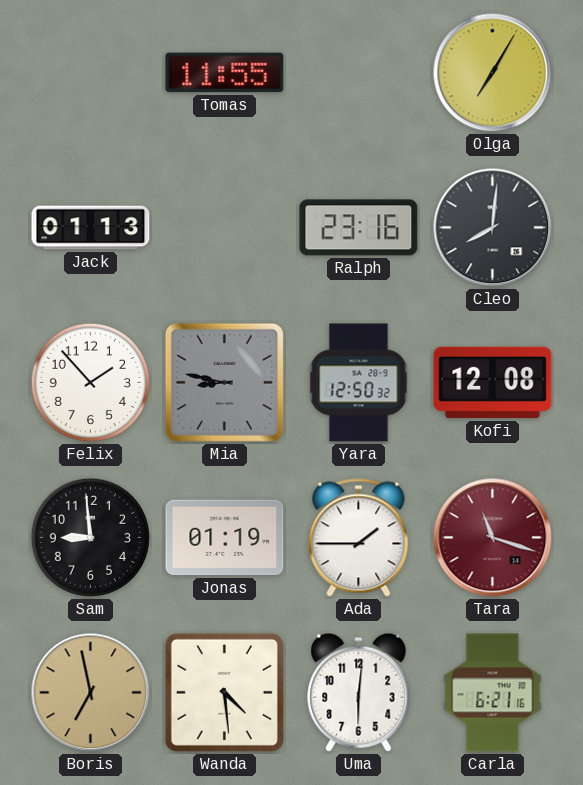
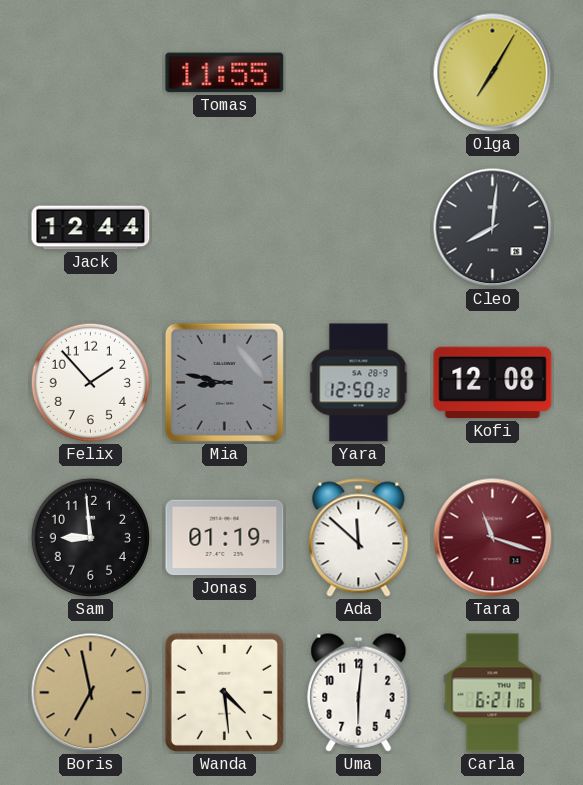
Jack: 01:13 -> 12:44
Ralph: 23:16 -> none
Ada: 1:45 -> 11:52
